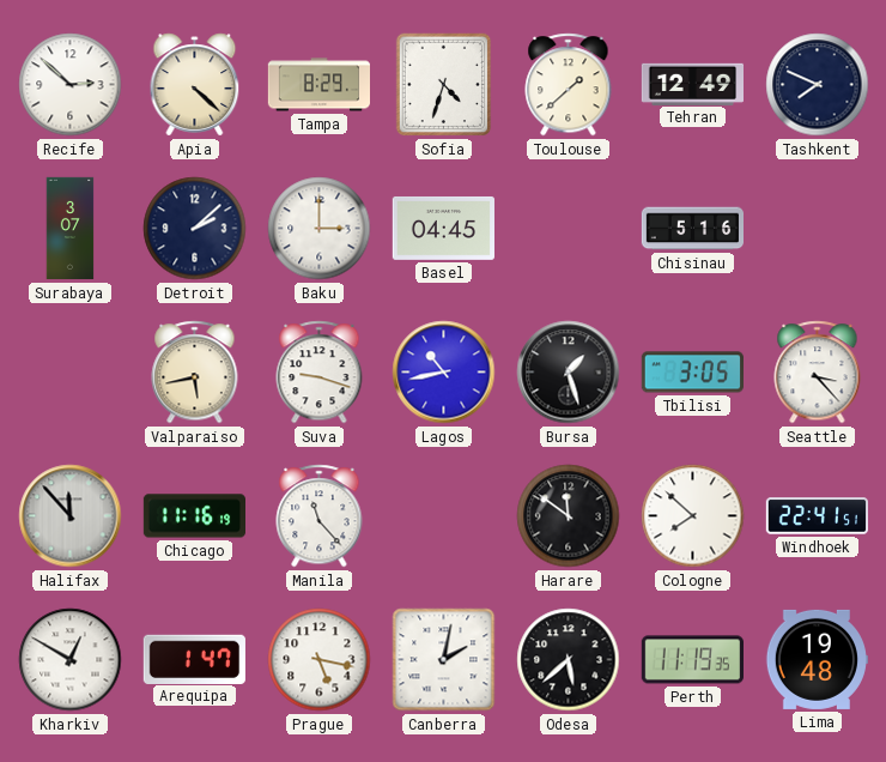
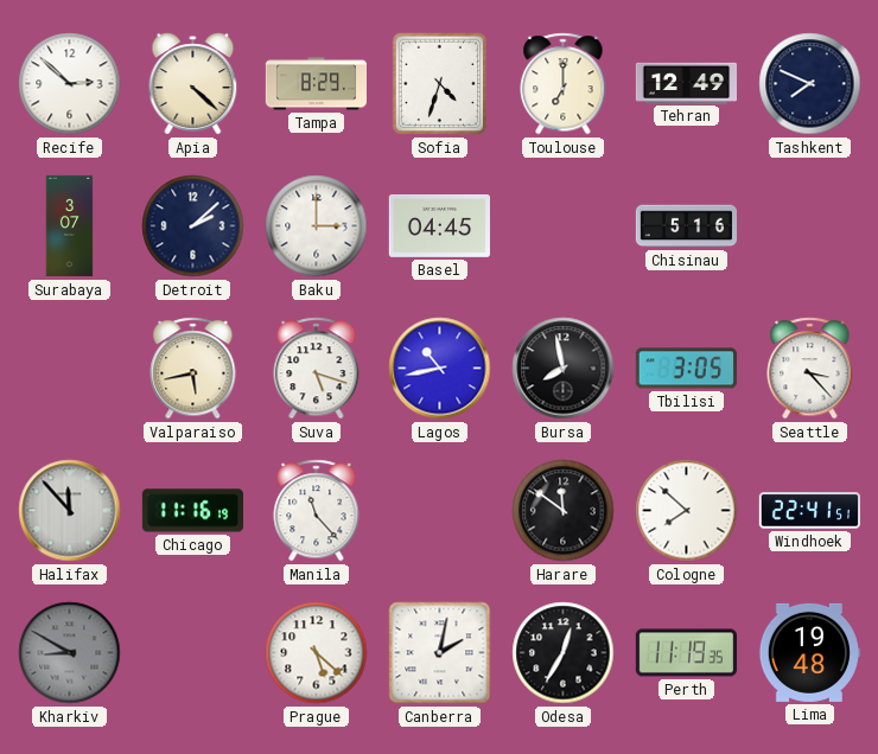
Toulouse: 1:38 -> 7:00
Suva: 9:18 -> 5:18
Bursa: 1:27 -> 7:58
Kharkiv: 12:50 -> 8:50
Kharkiv dial: white -> grey
Arequipa: 1:47 -> none
Prague: 5:17 -> 5:22
Odesa: 5:38 -> 12:35
